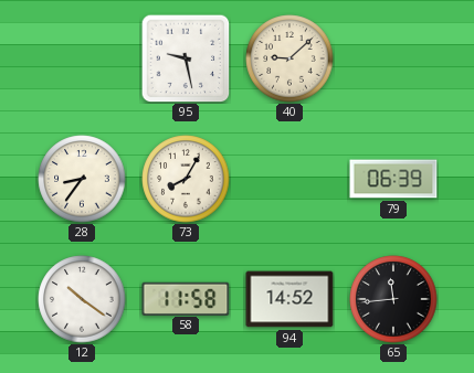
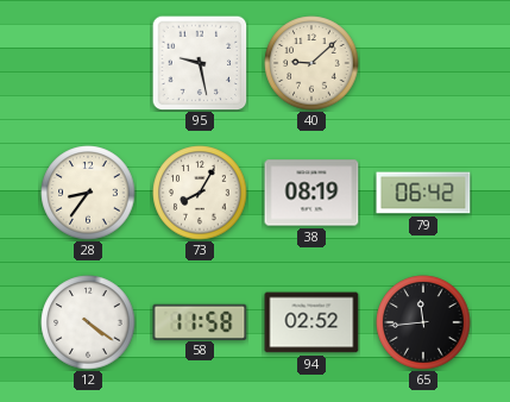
38: none -> 08:19
79: 06:39 -> 06:42
12: 10:21 -> 4:21
94: 14:52 -> 02:52
